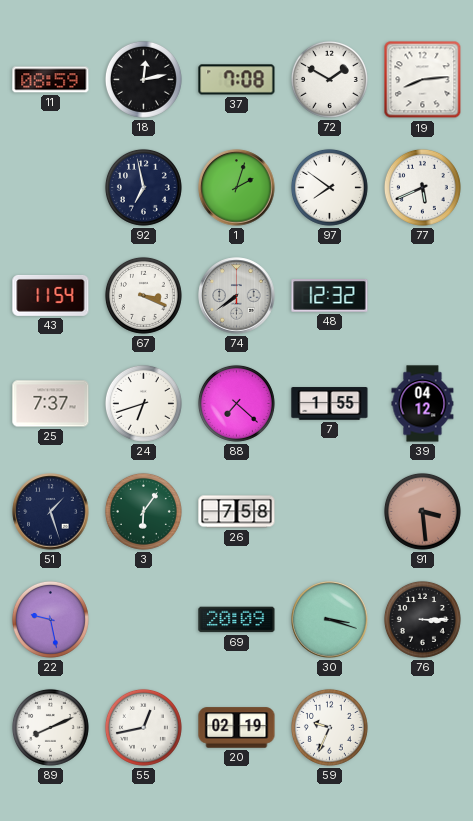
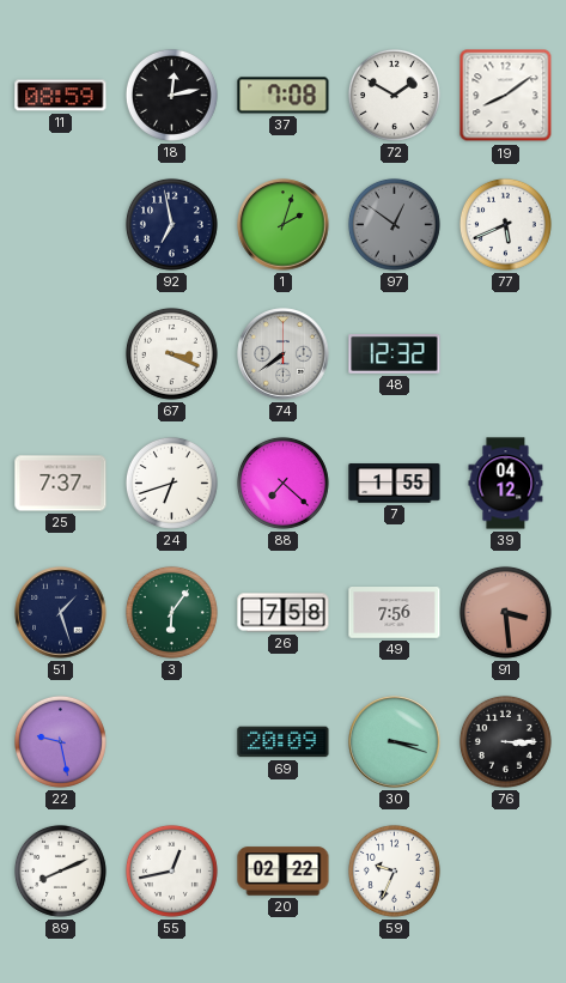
19: 8:14 -> 8:09
97: 7:51 -> 12:51
97 dial: white -> grey
43: 11:54 -> none
49: none -> 7:56
20: 02:19 -> 02:22
